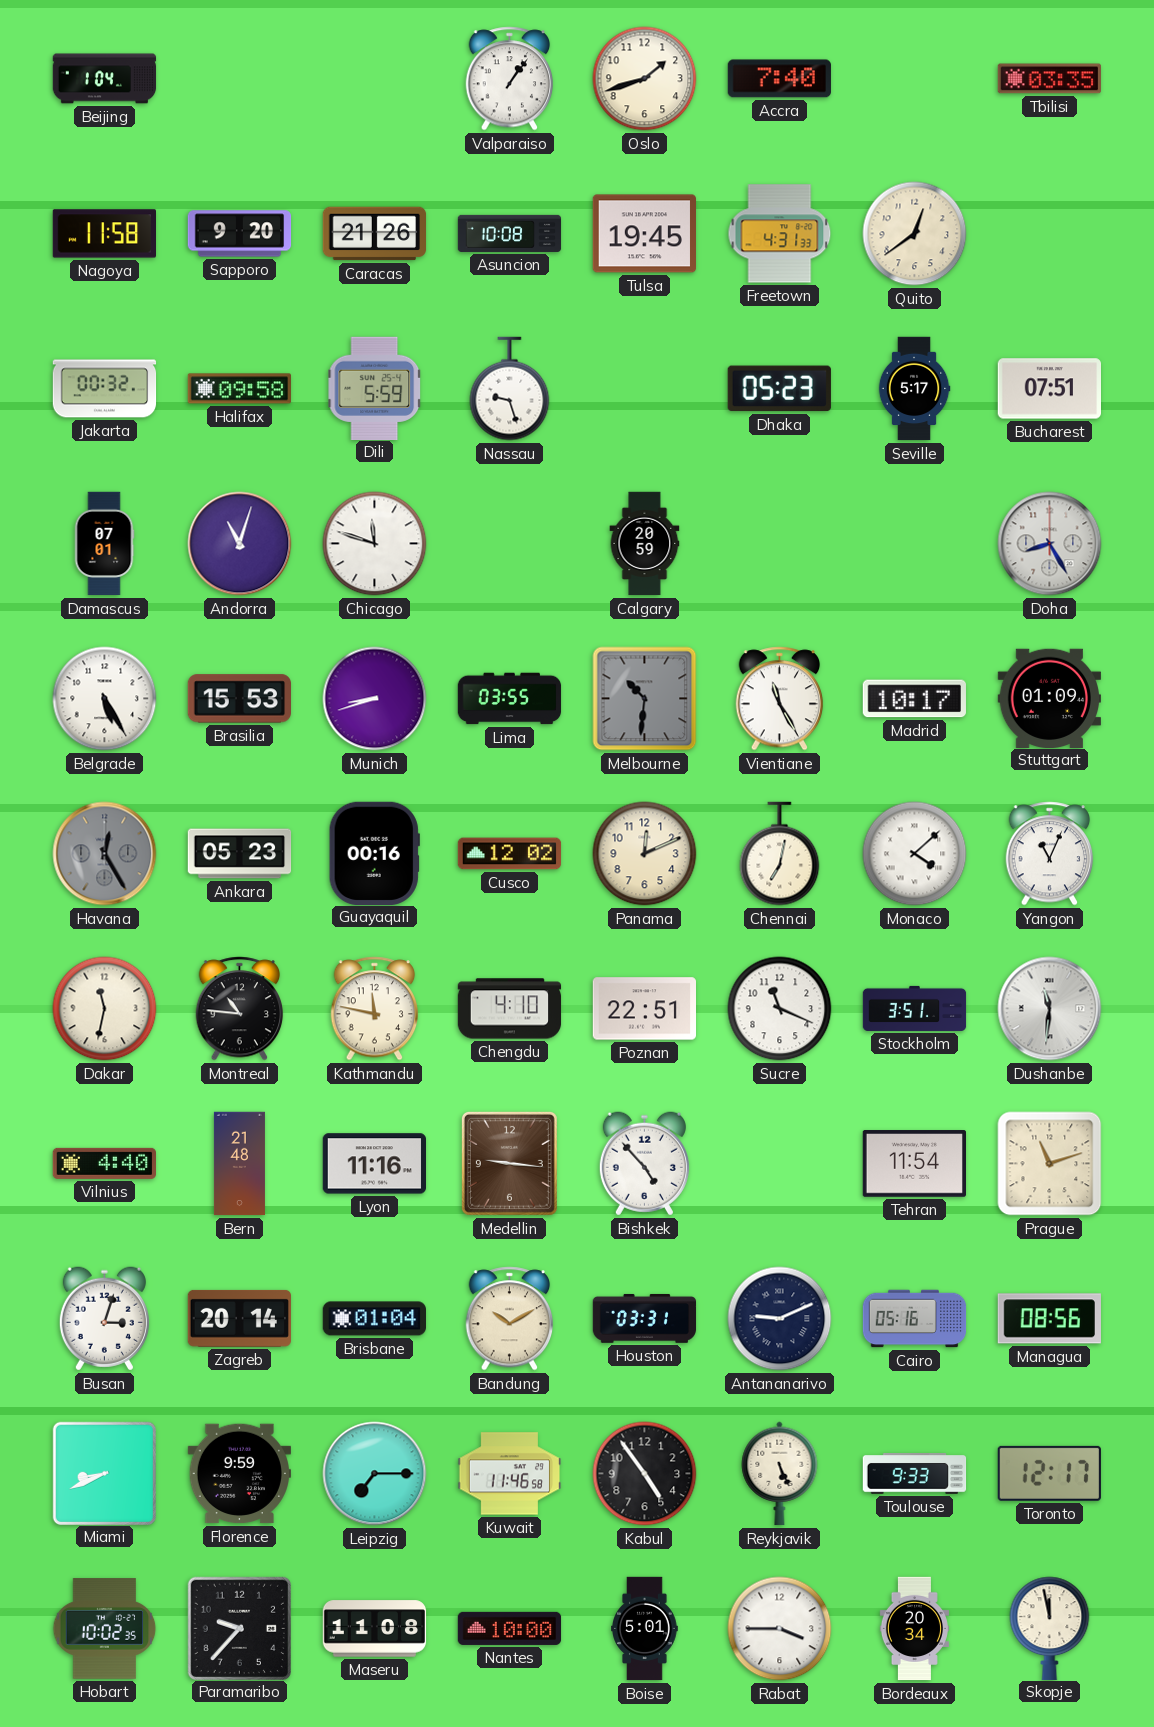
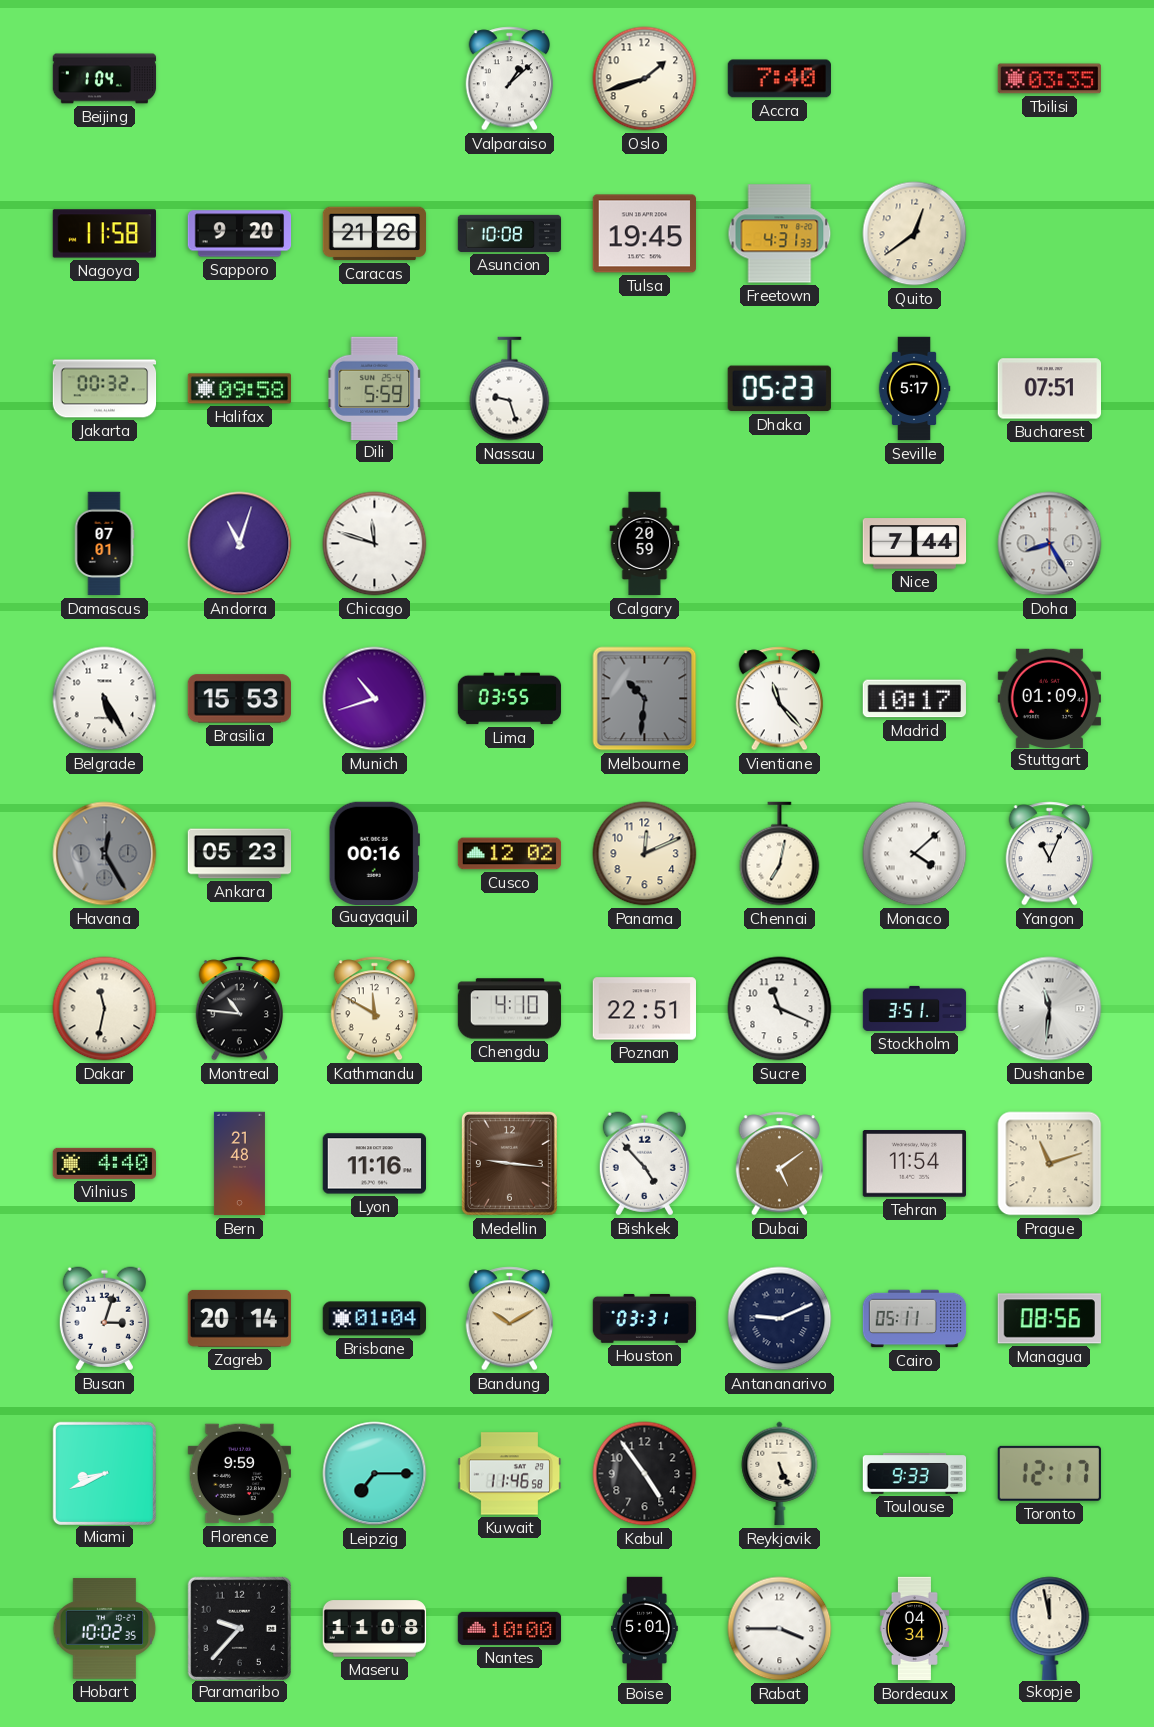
Valparaiso: 1:06 -> 1:08
Nice: none -> 7:44
Munich: 8:42 -> 10:42
Vientiane: 11:25 -> 11:23
Kathmandu: 11:47 -> 11:50
Dubai: none -> 5:09
Cairo: 05:16 -> 05:11
Bordeaux: 20:34 -> 04:34
